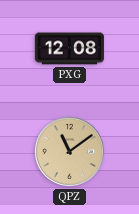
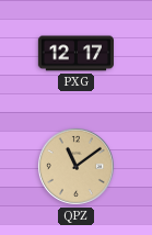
PXG: 12:08 -> 12:17
